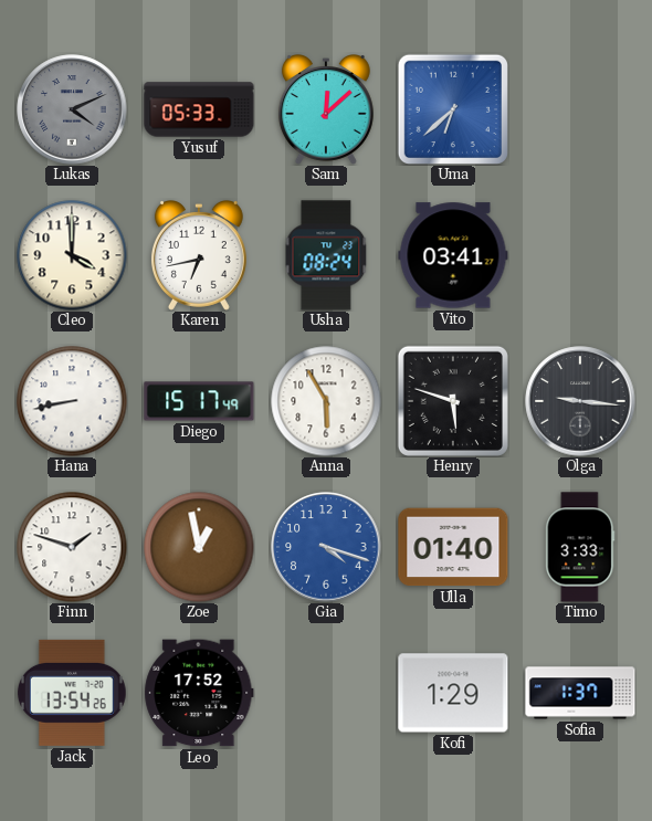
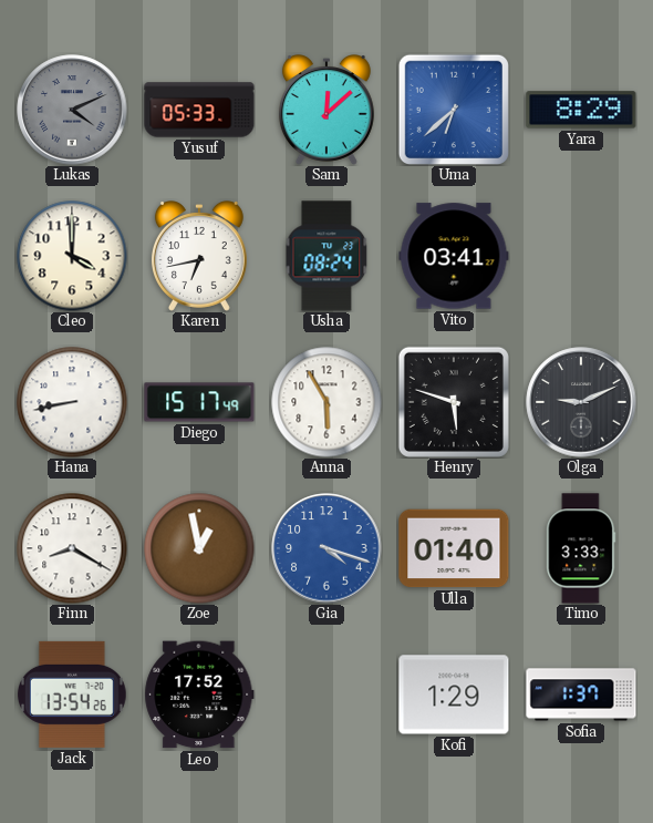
Yara: none -> 8:29
Olga: 9:16 -> 9:11
Finn: 1:48 -> 8:20
